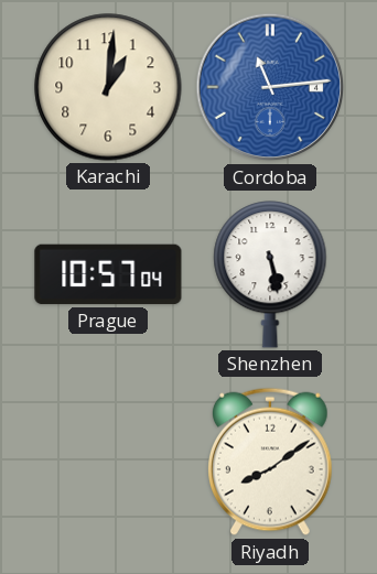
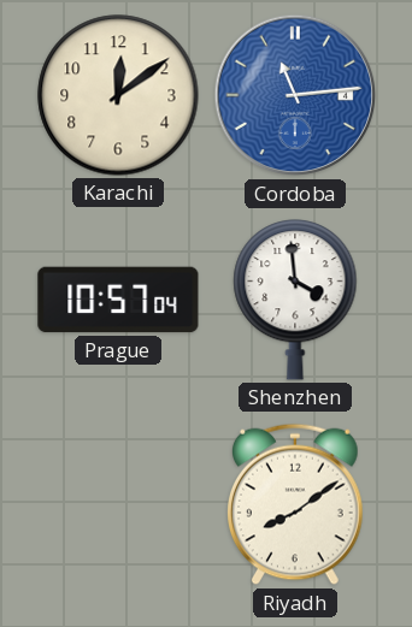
Karachi: 1:01 -> 12:09
Shenzhen: 5:28 -> 3:59
